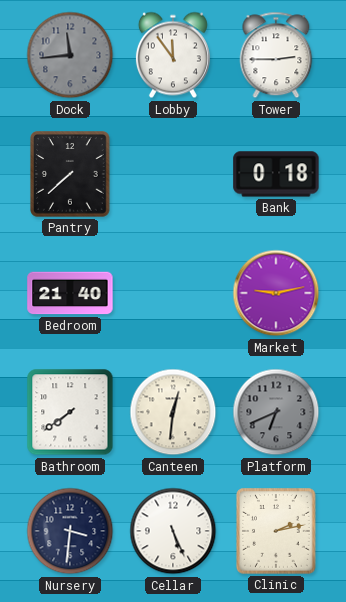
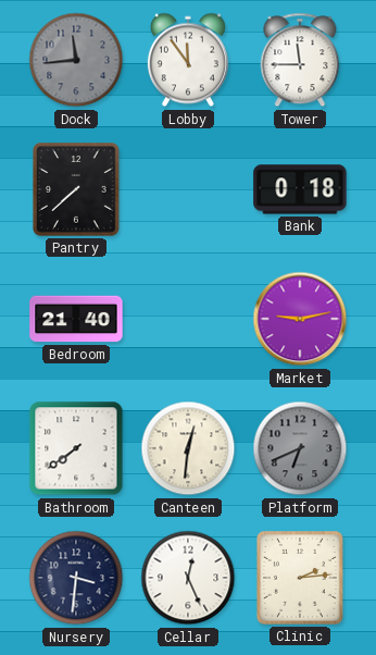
Tower: 2:45 -> 11:45
Cellar: 5:26 -> 12:26
Clinic: 2:13 -> 2:14
